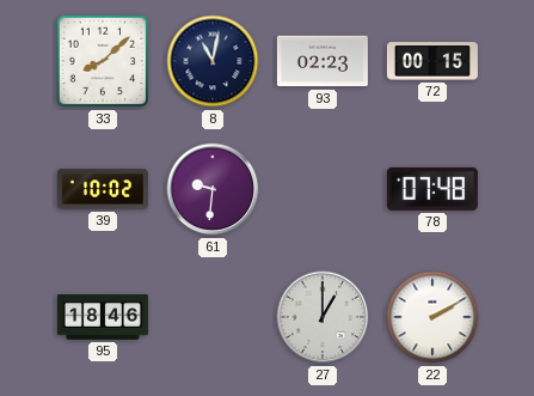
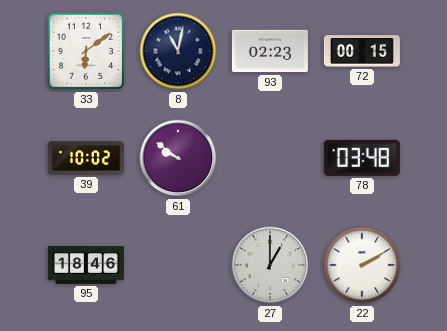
33: 8:08 -> 6:09
61: 9:31 -> 9:51
78: 07:48 -> 03:48
